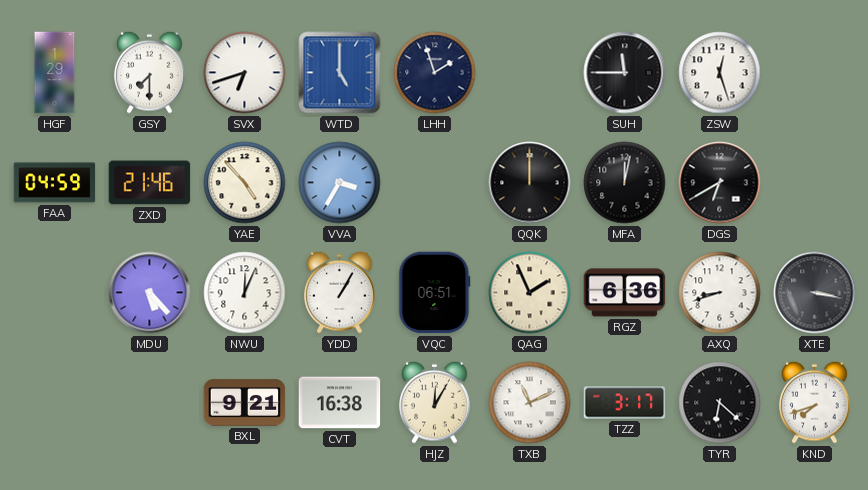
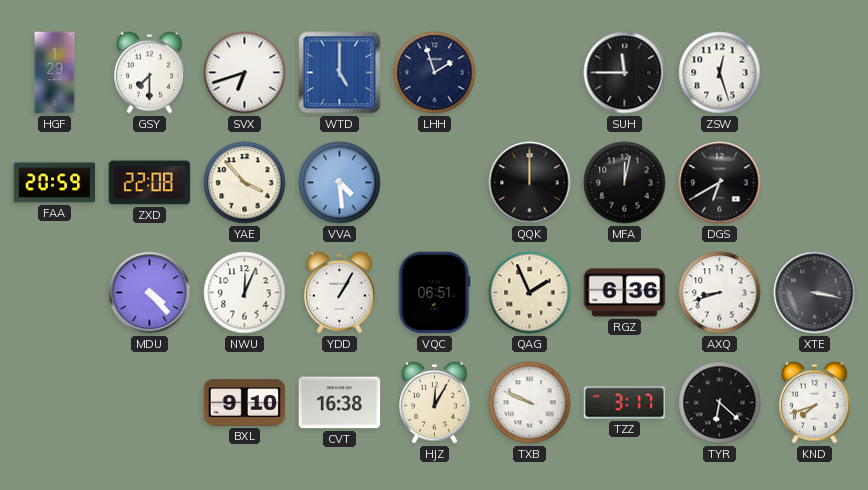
FAA: 04:59 -> 20:59
ZXD: 21:46 -> 22:08
YAE: 4:53 -> 3:53
VVA: 3:35 -> 4:29
MDU: 5:23 -> 4:23
BXL: 9:21 -> 9:10
TXB: 11:11 -> 9:49
